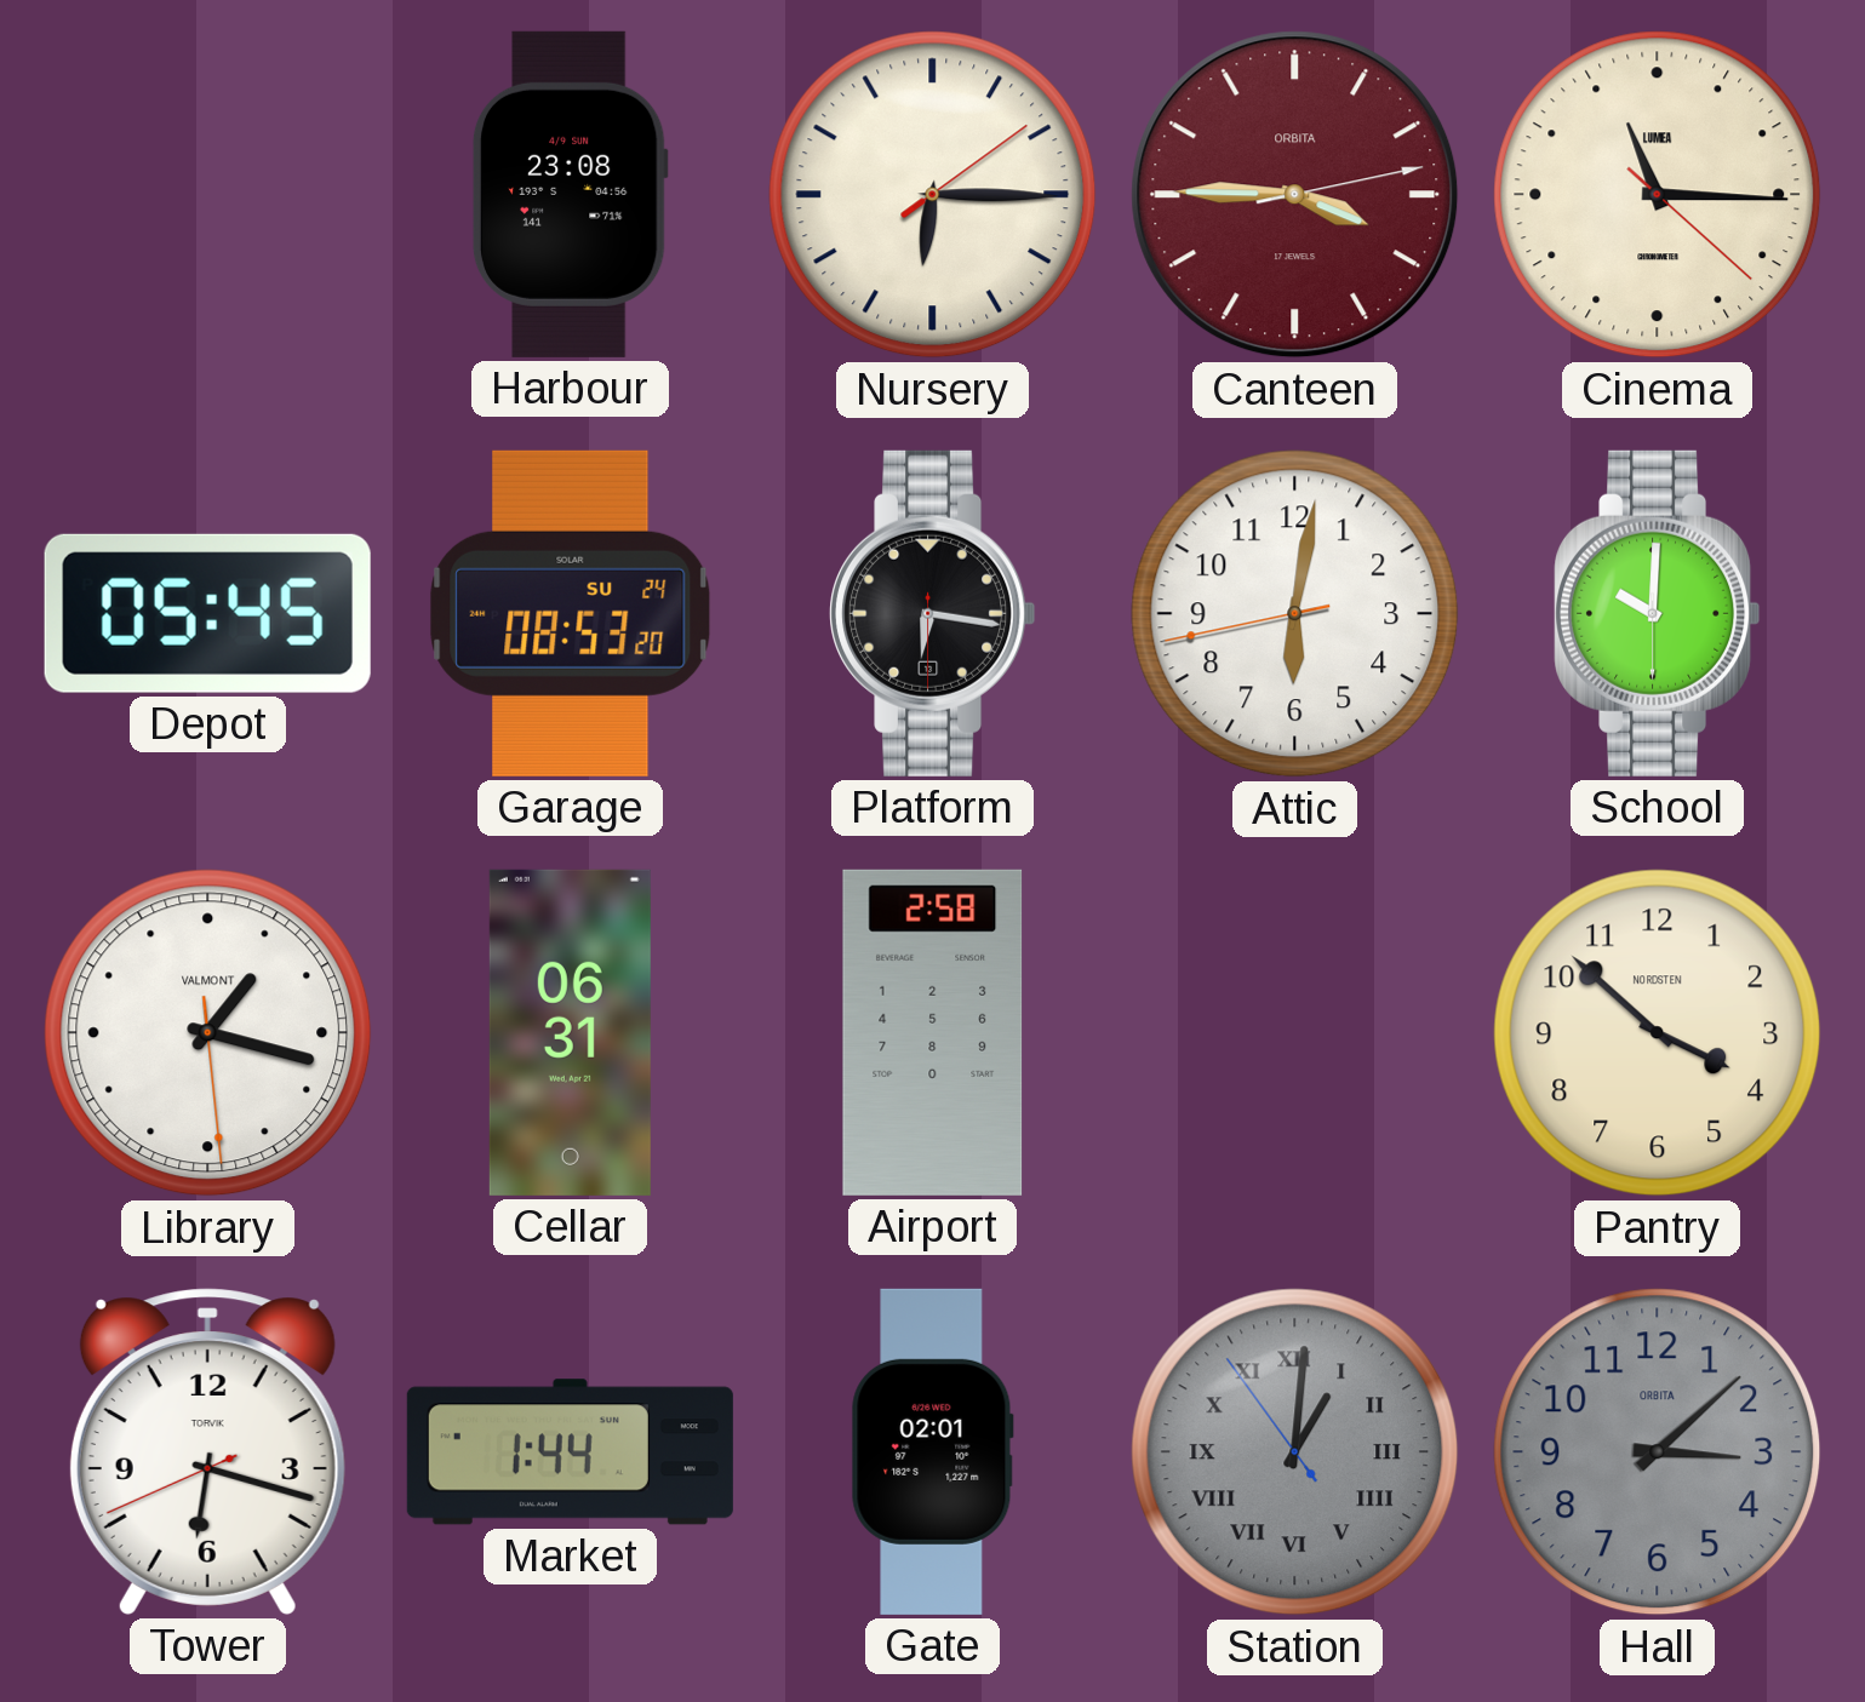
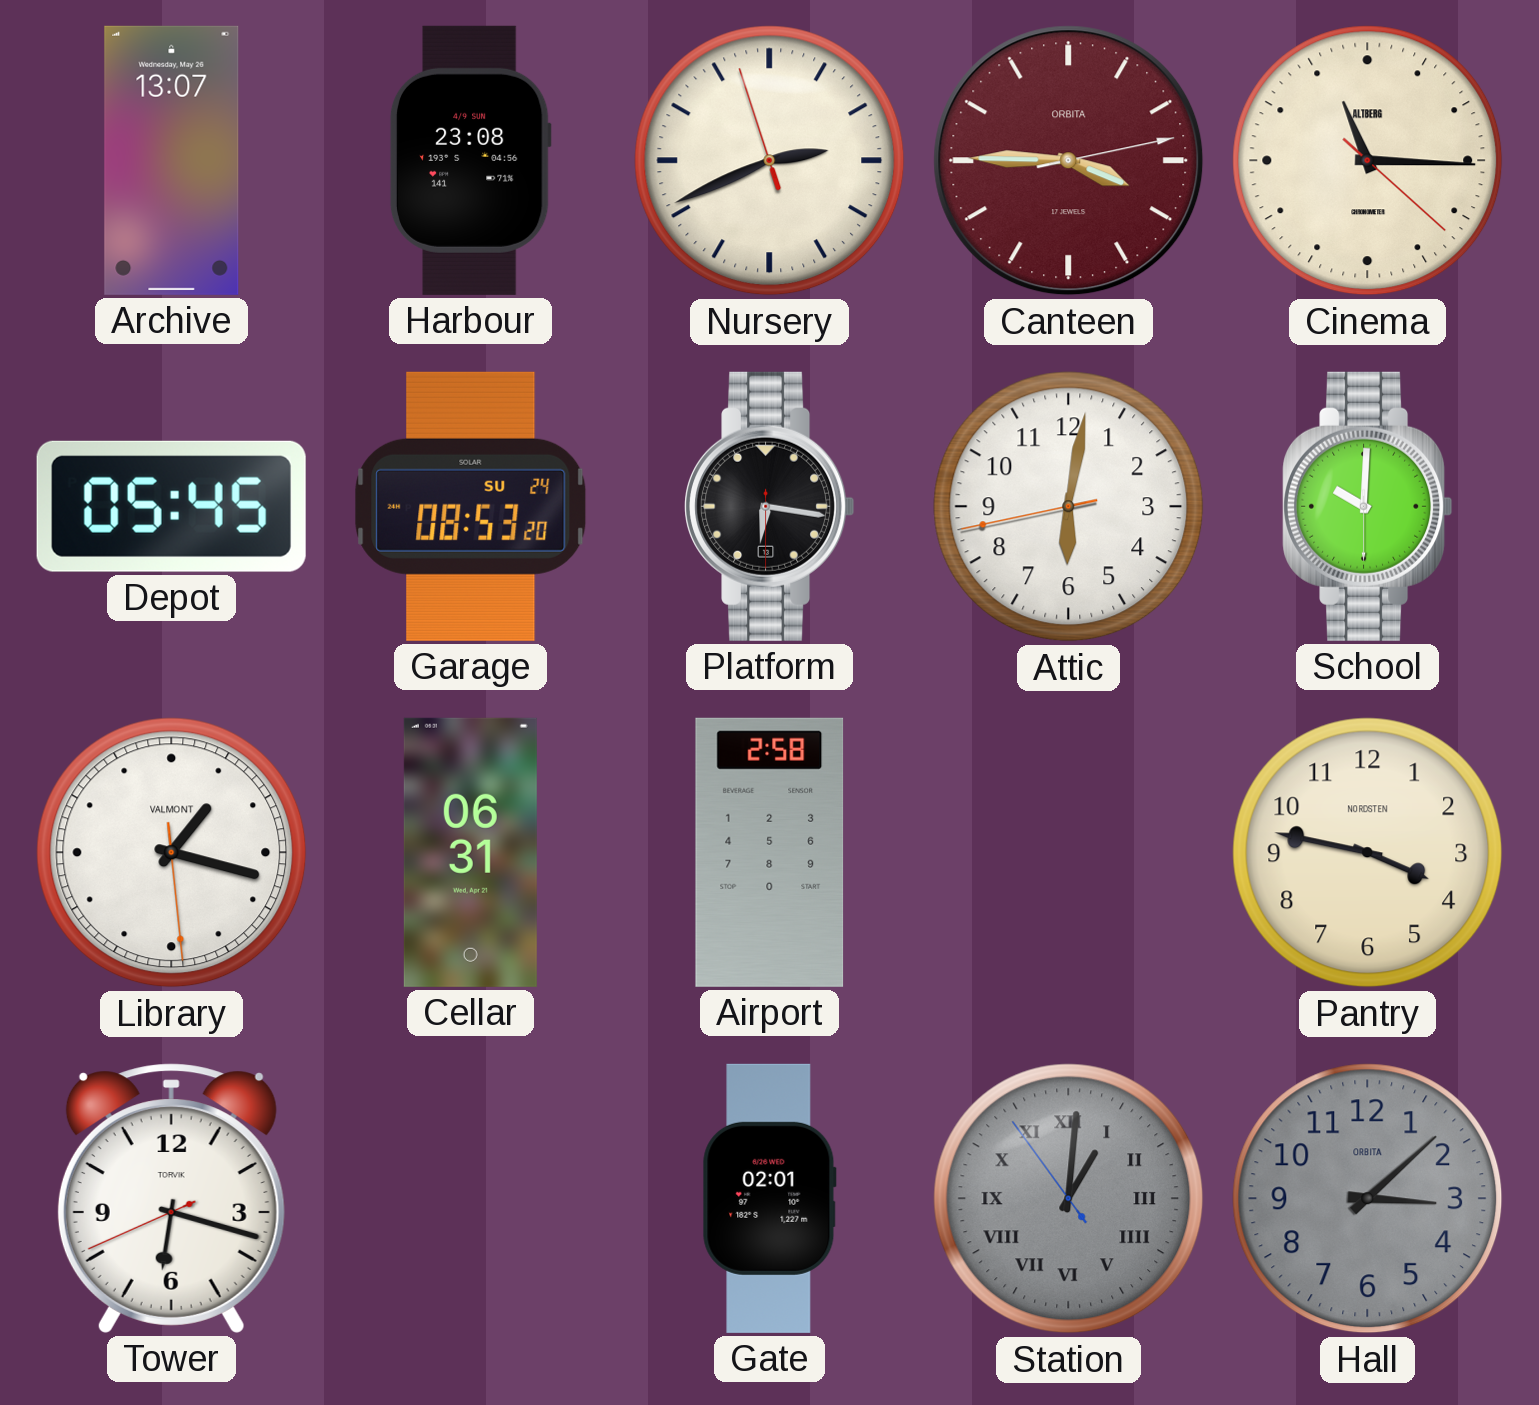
Archive: none -> 13:07
Nursery: 6:15 -> 2:40
Cinema brand: LUMEA -> ALTBERG
Pantry: 3:52 -> 3:47
Market: 1:44 -> none
